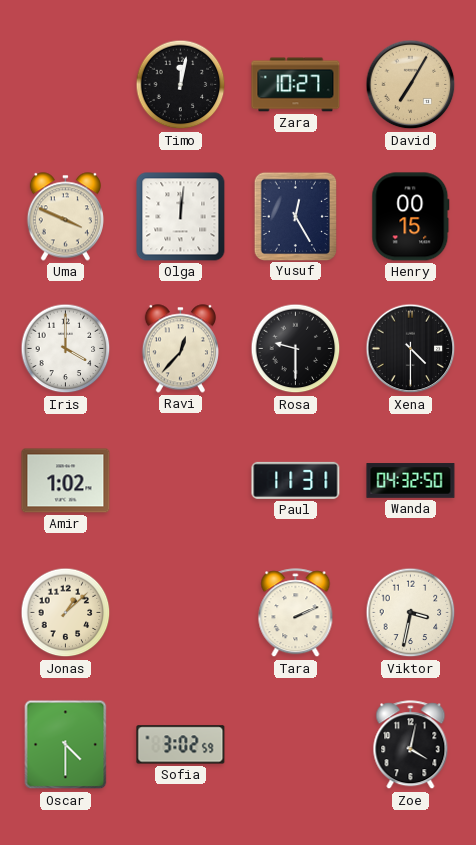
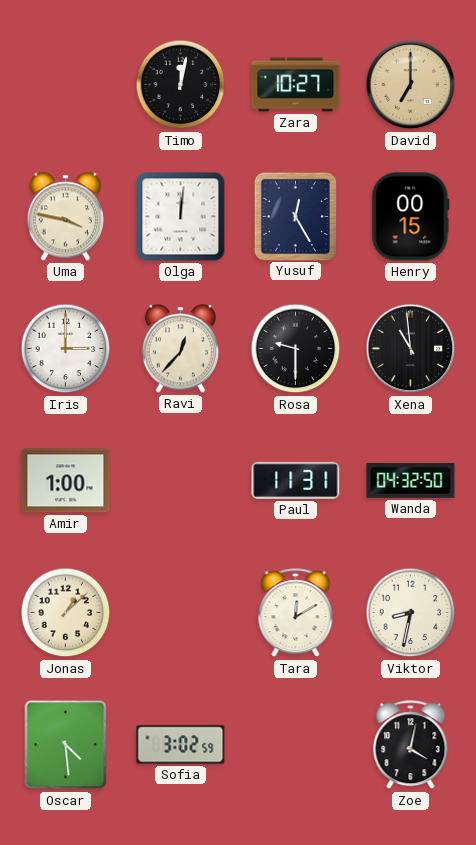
David: 7:05 -> 7:00
Uma: 3:49 -> 3:47
Iris: 4:00 -> 3:00
Xena: 4:30 -> 10:59
Amir: 1:02 -> 1:00
Tara: 2:11 -> 12:10
Viktor: 3:32 -> 8:32
Oscar: 4:30 -> 4:29
